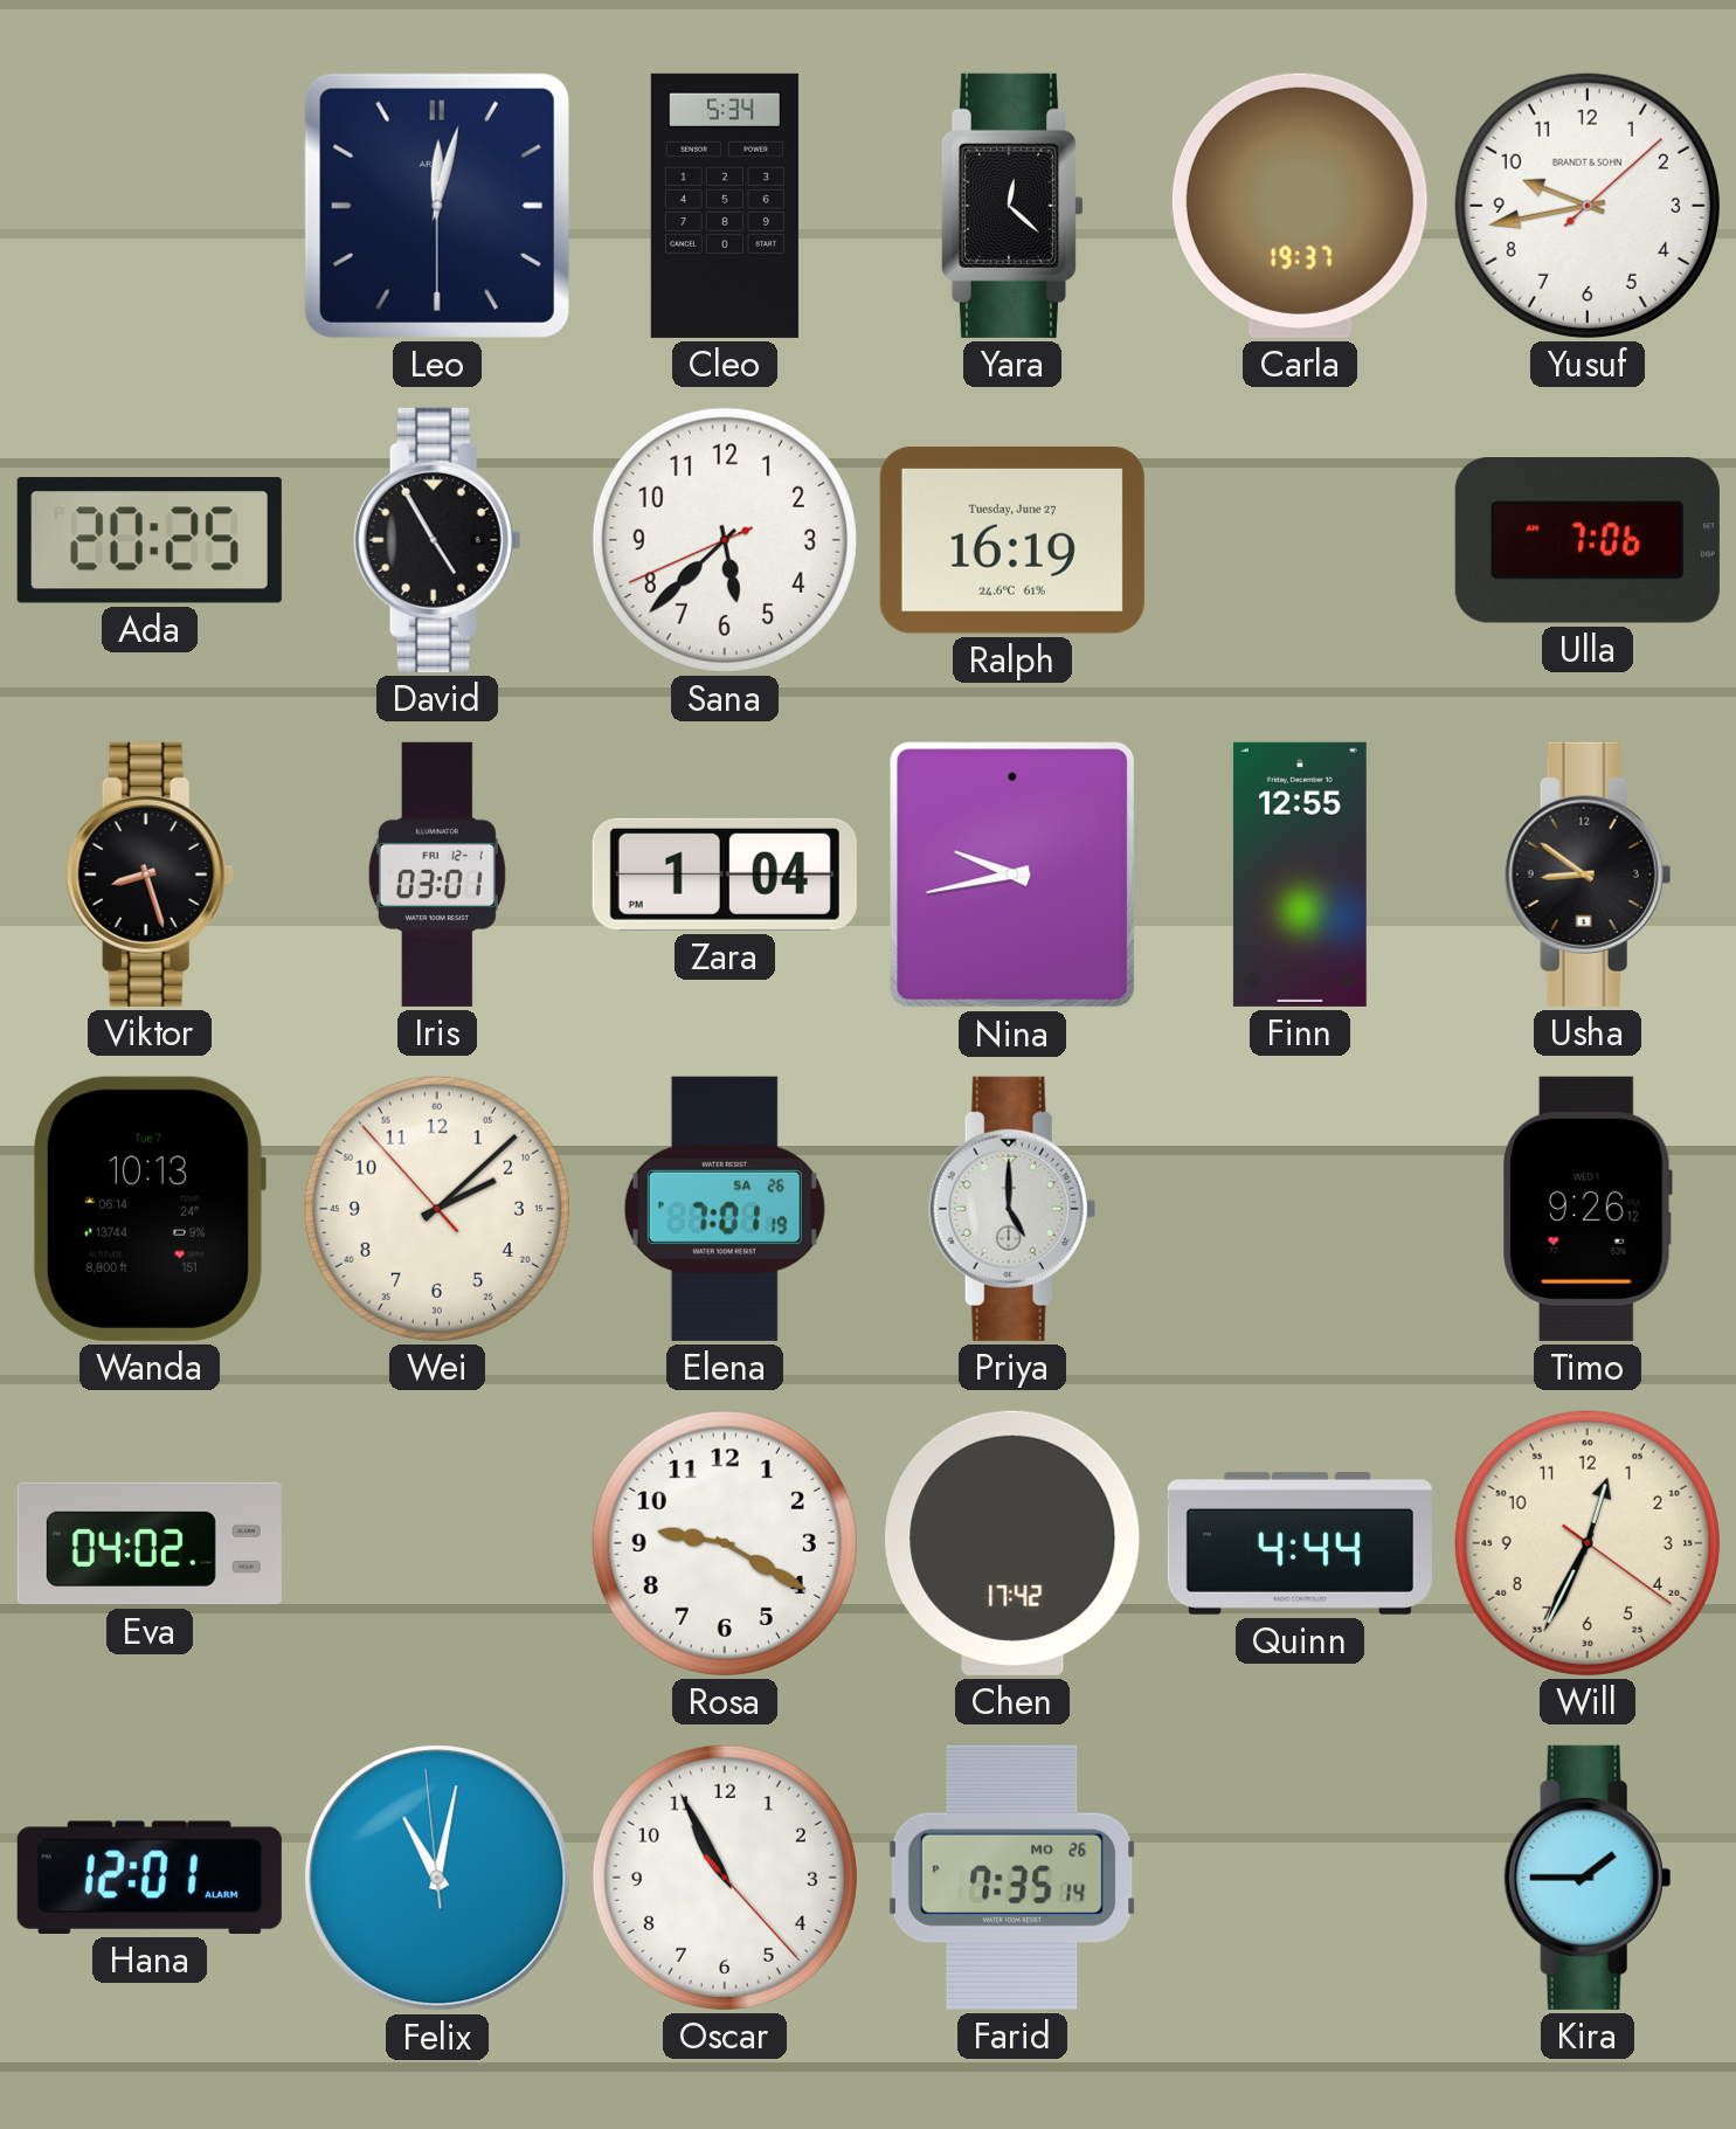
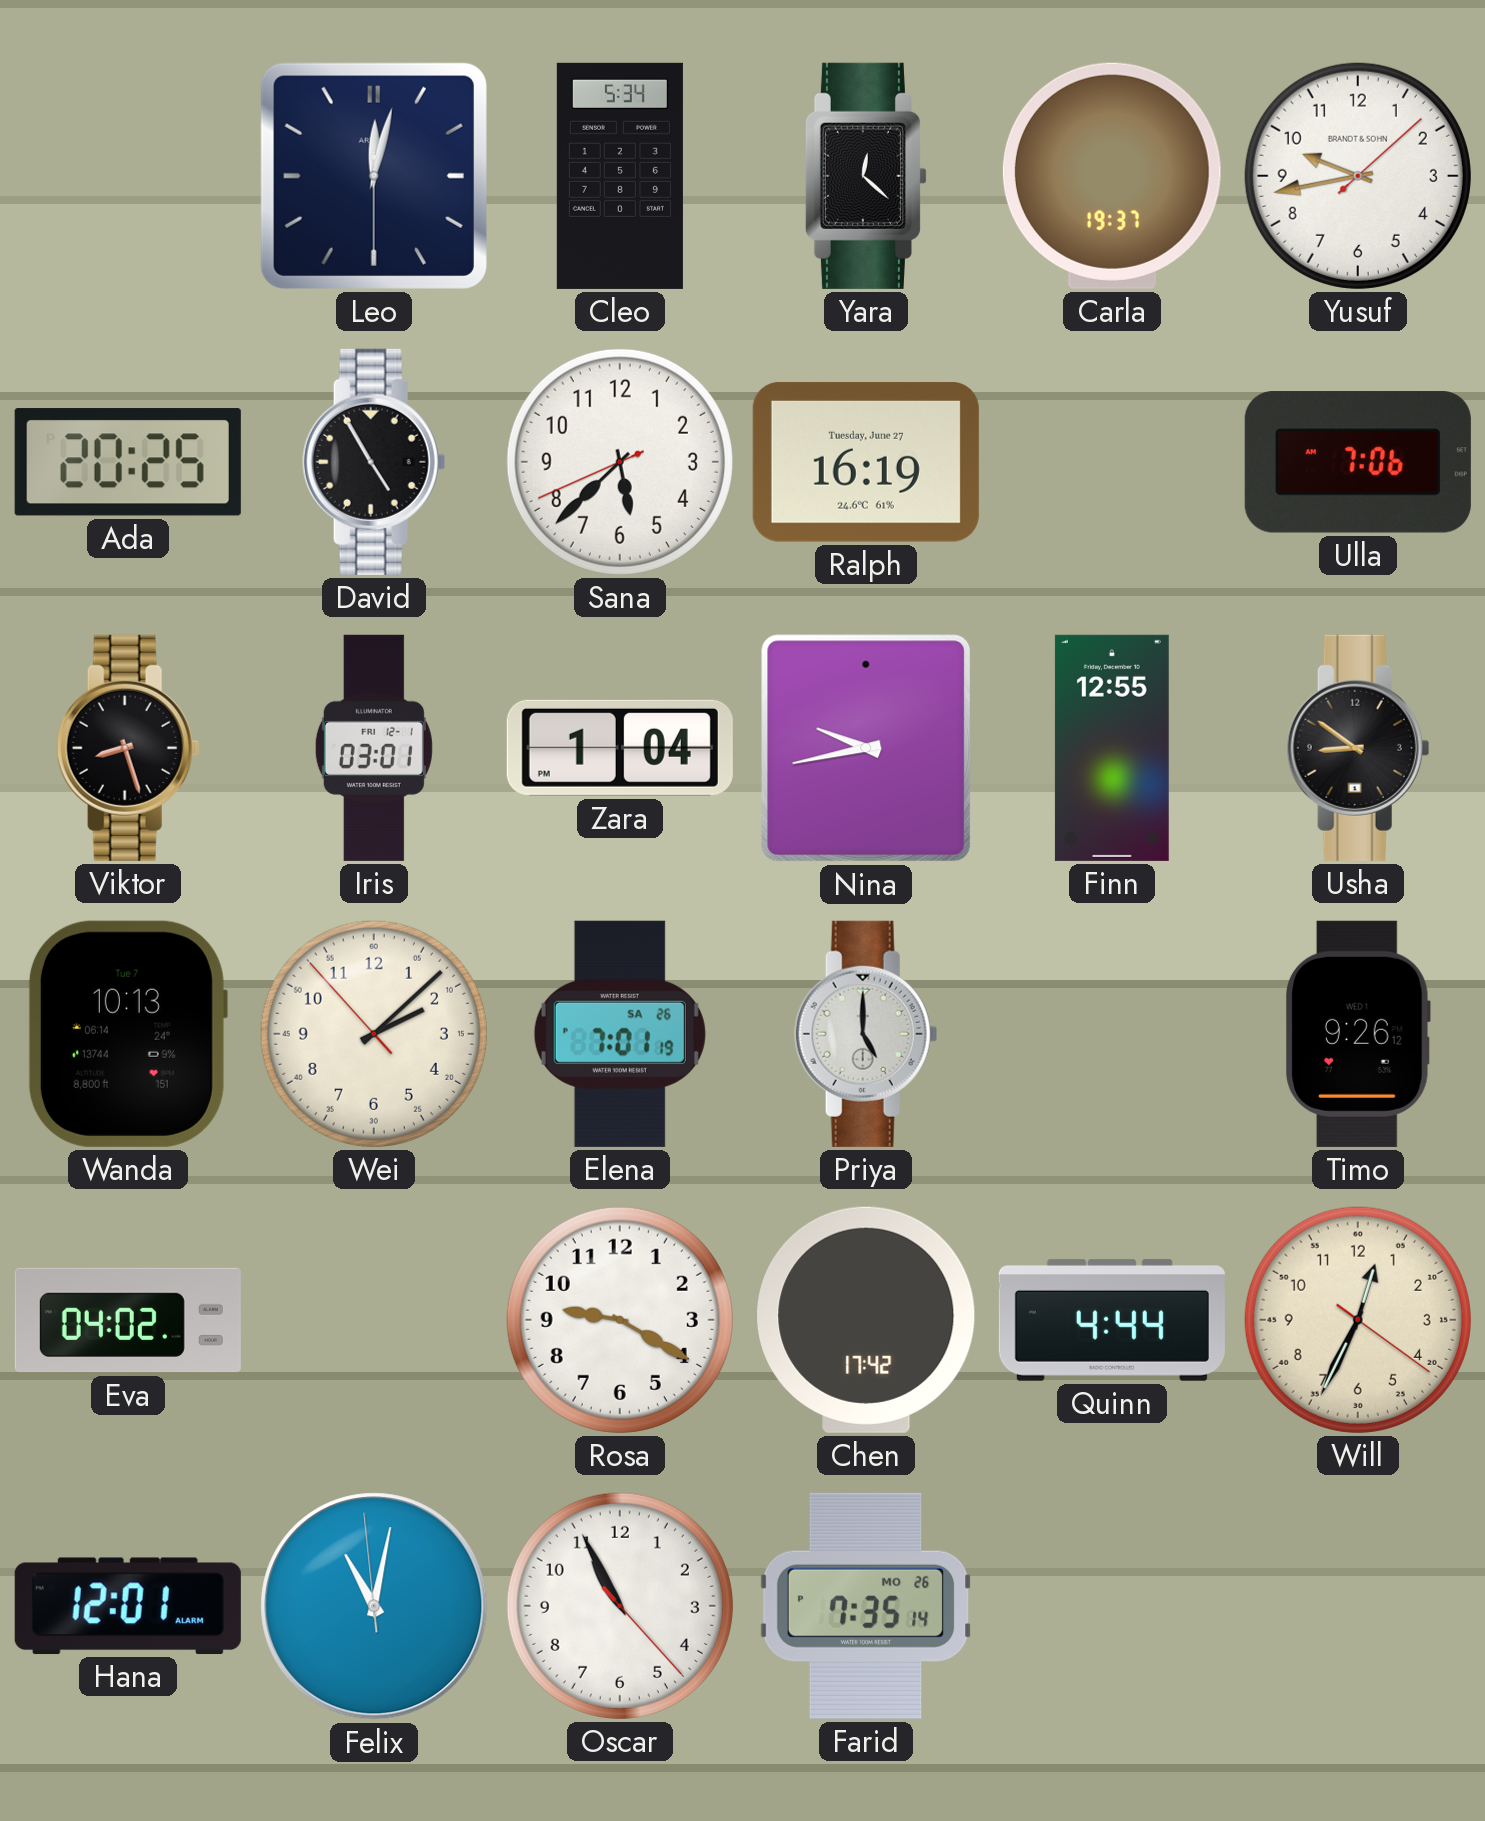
Kira: 1:45 -> none
